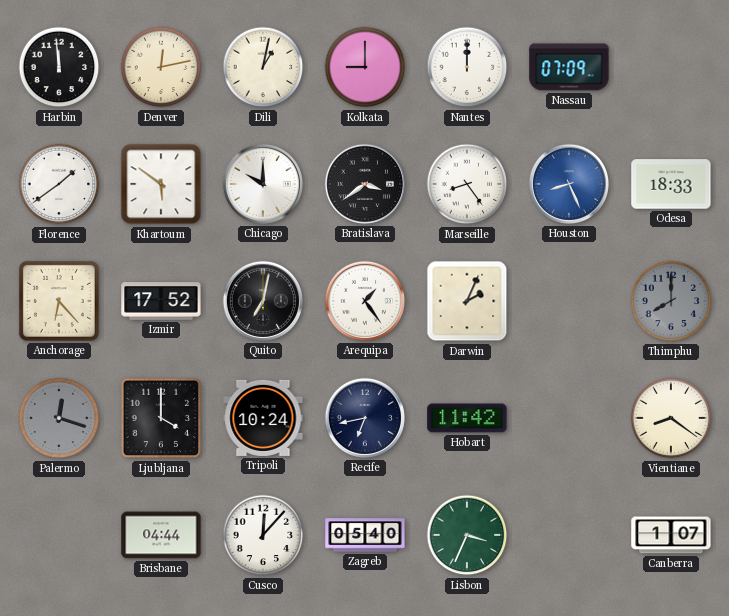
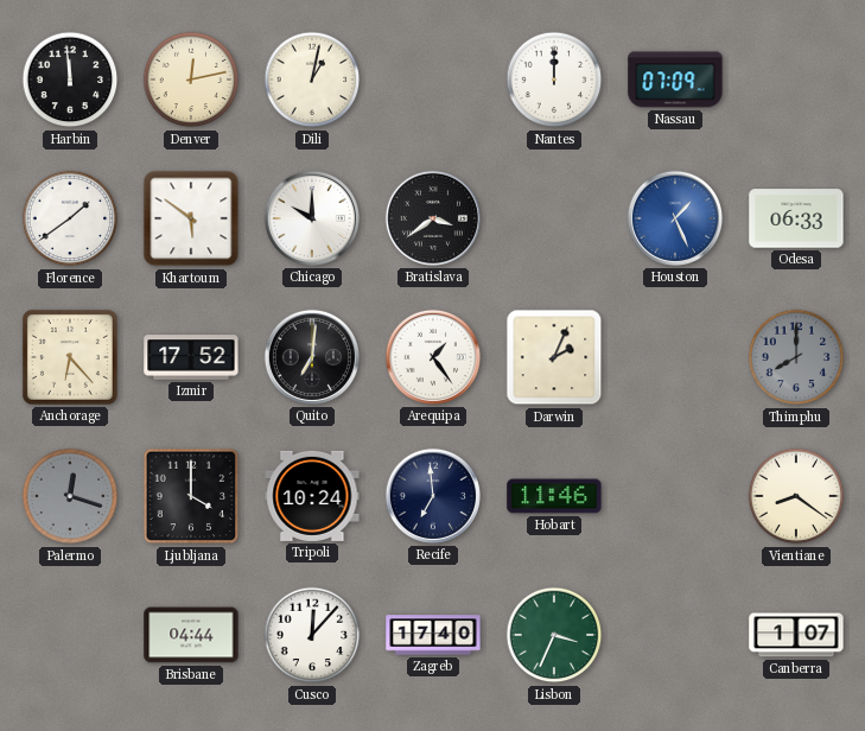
Kolkata: 9:00 -> none
Marseille: 8:24 -> none
Houston: 8:26 -> 1:26
Odesa: 18:33 -> 06:33
Quito: 7:02 -> 7:01
Recife: 6:43 -> 6:59
Hobart: 11:42 -> 11:46
Zagreb: 05:40 -> 17:40
